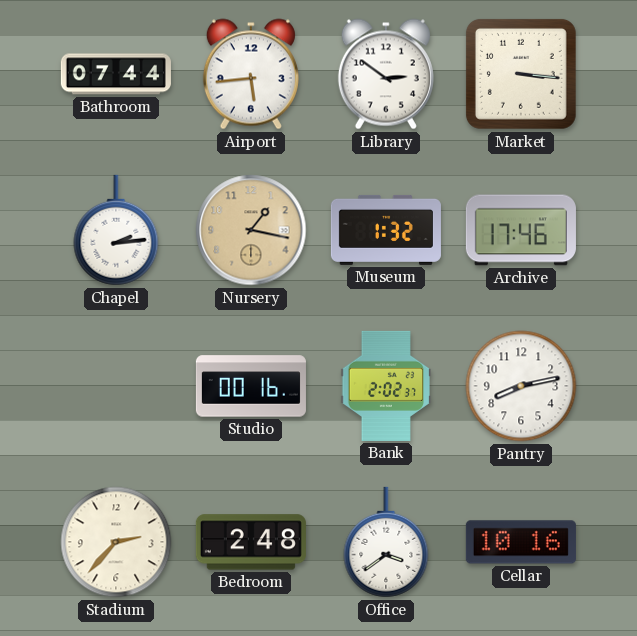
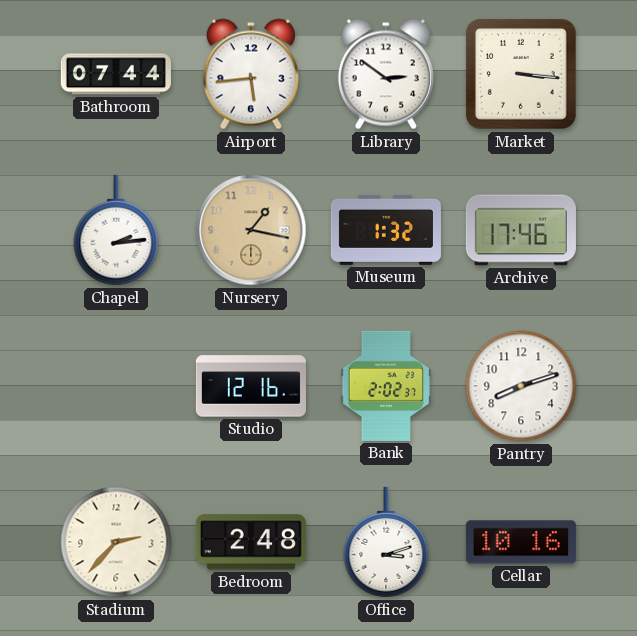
Studio: 00:16 -> 12:16
Pantry: 8:13 -> 8:12
Office: 3:39 -> 3:12
